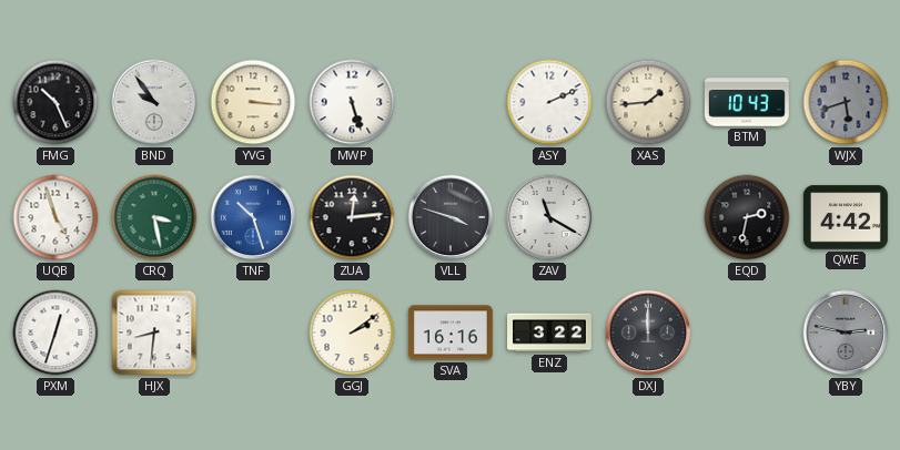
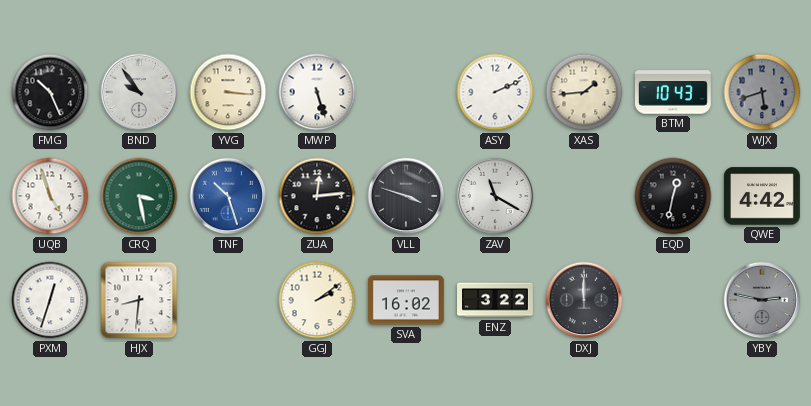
EQD: 2:32 -> 12:32
SVA: 16:16 -> 16:02
